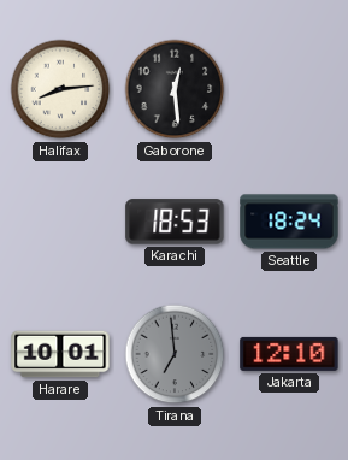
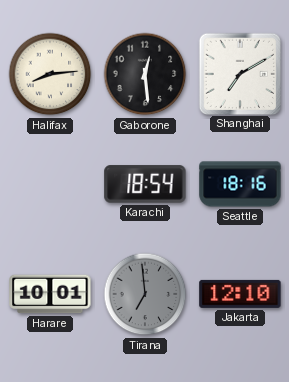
Shanghai: none -> 7:10
Karachi: 18:53 -> 18:54
Seattle: 18:24 -> 18:16
